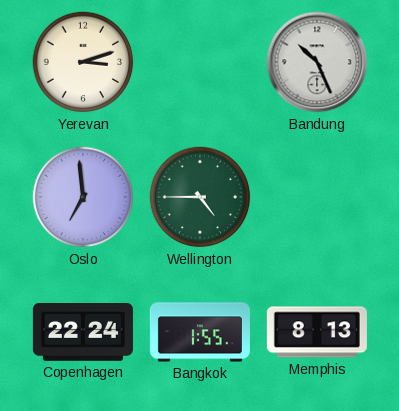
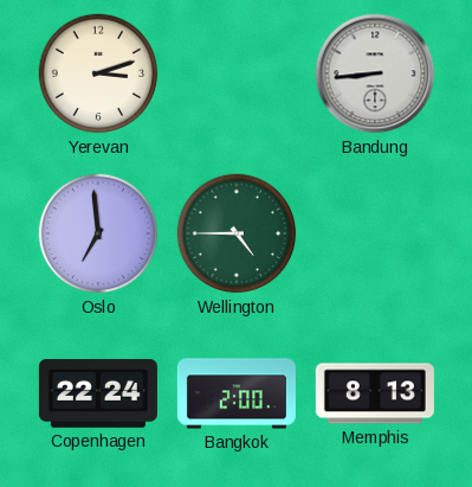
Bandung: 10:26 -> 8:44
Bangkok: 1:55 -> 2:00
